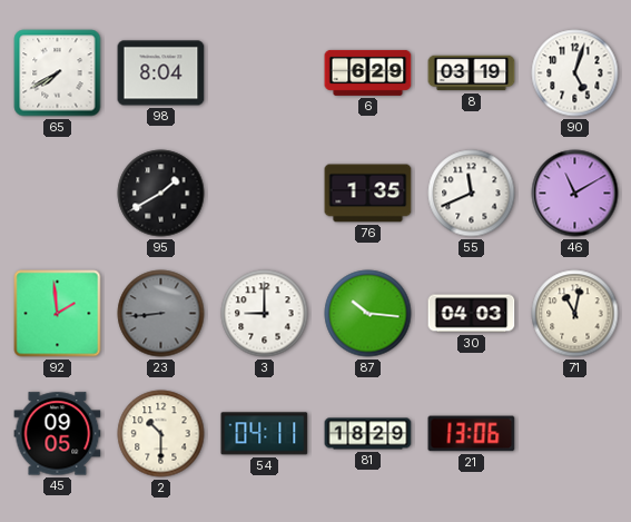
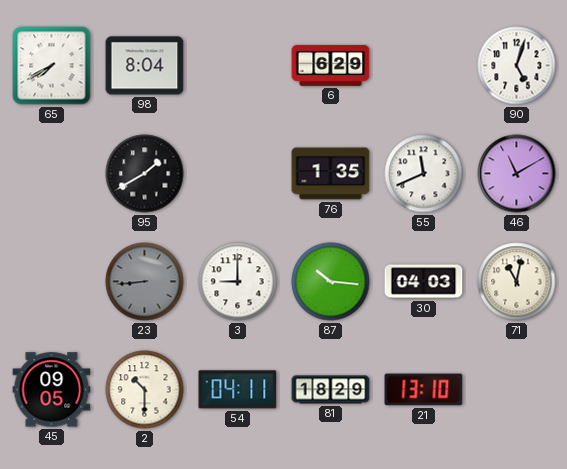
8: 03:19 -> none
92: 1:59 -> none
21: 13:06 -> 13:10
